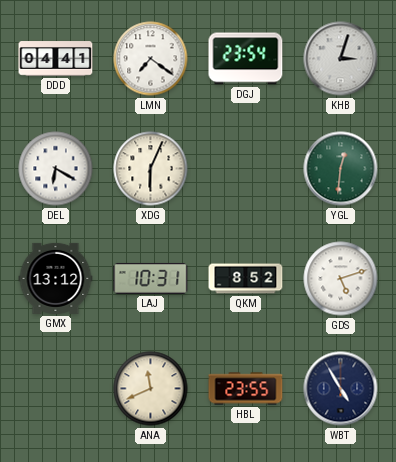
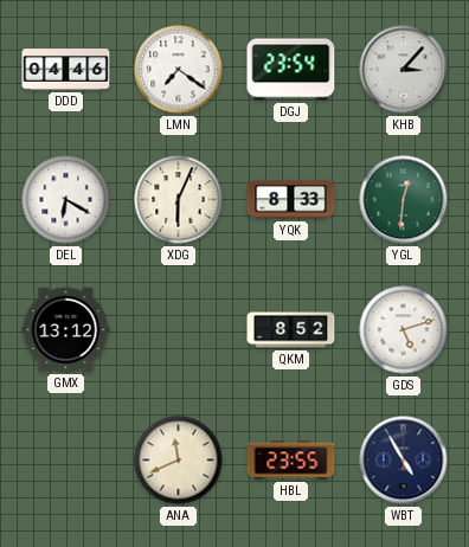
DDD: 04:41 -> 04:46
KHB: 3:03 -> 3:07
YQK: none -> 8:33
LAJ: 10:31 -> none
